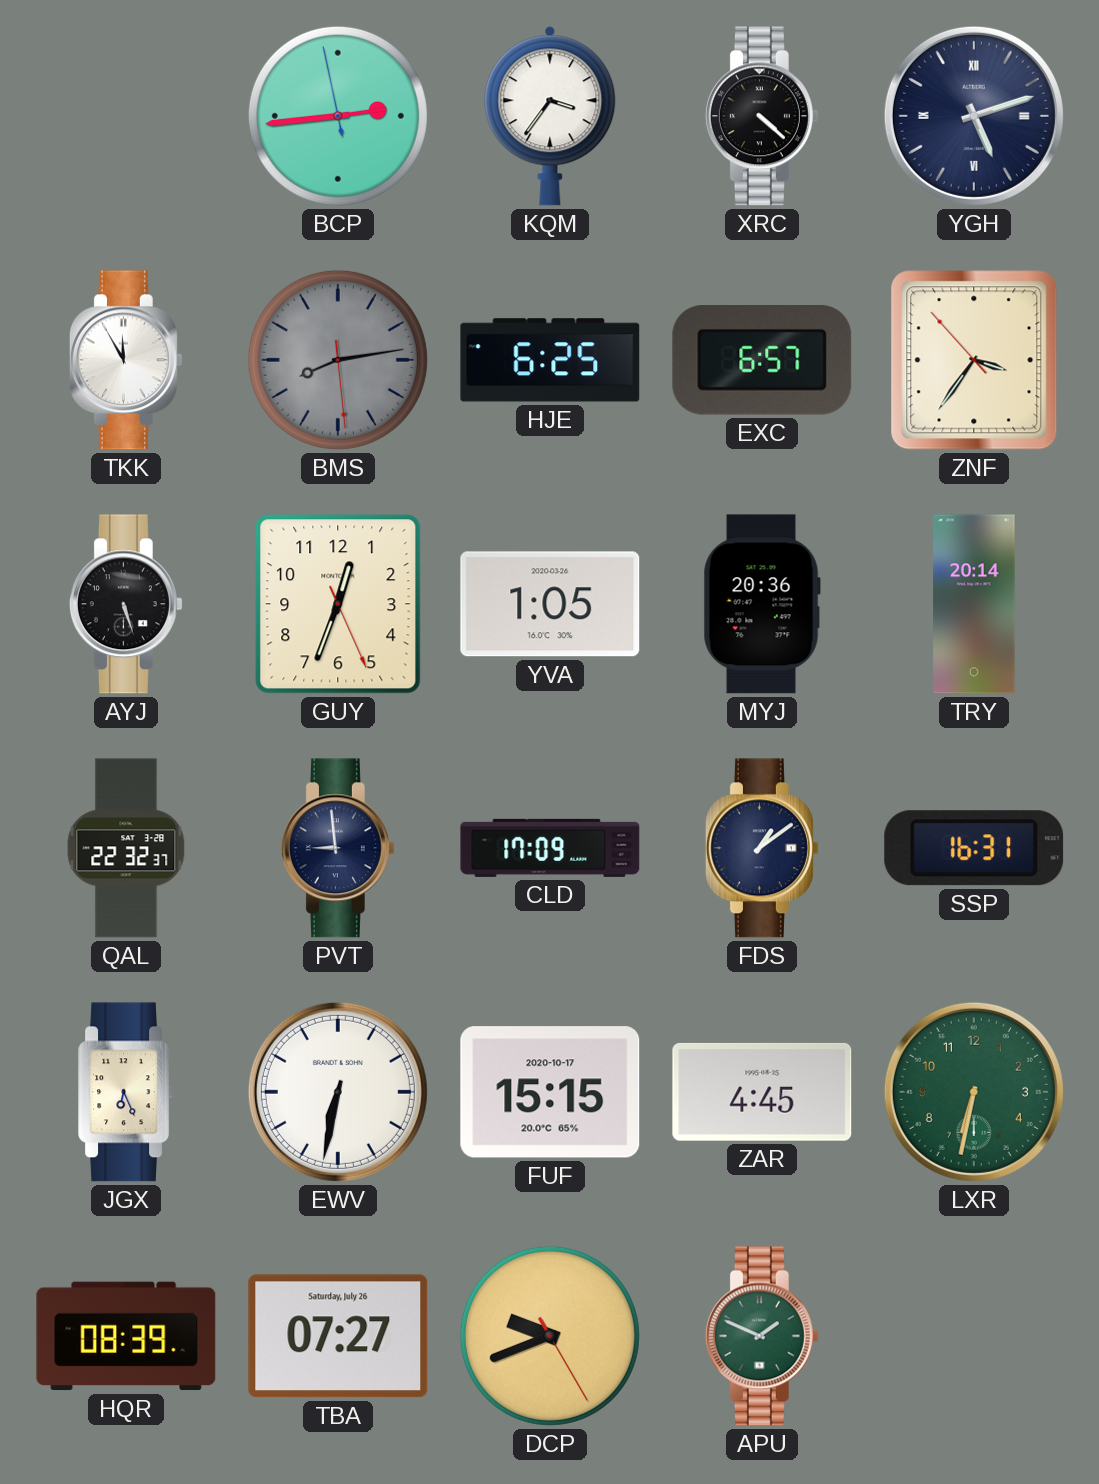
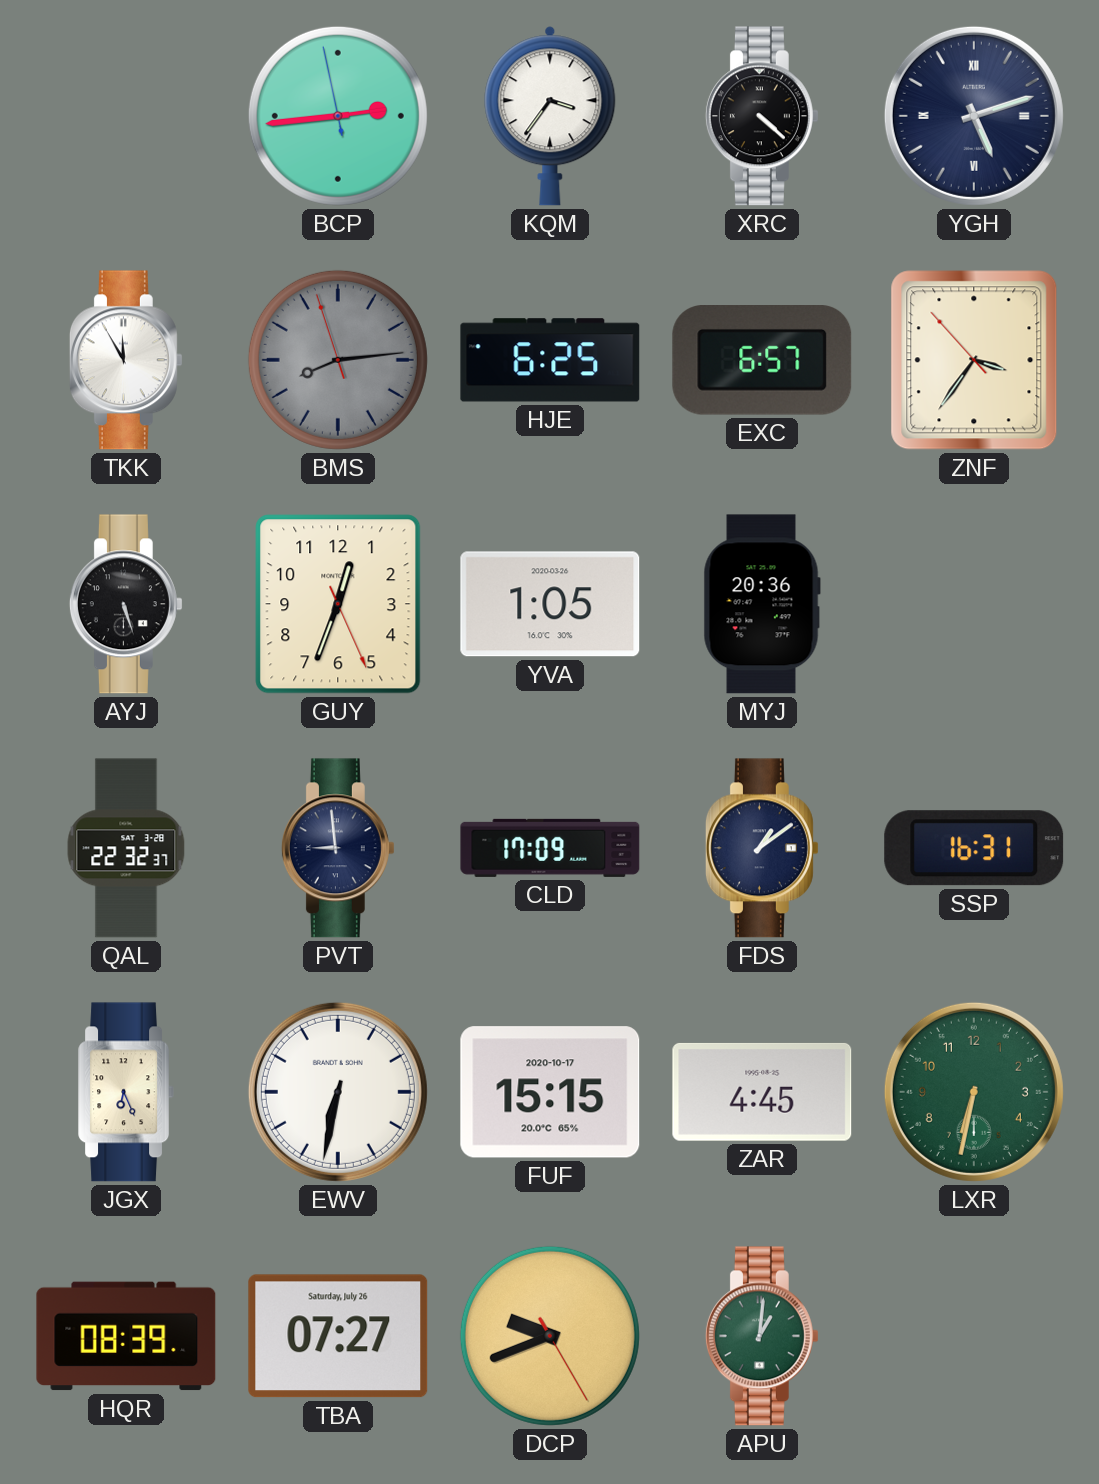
BMS: 8:13:29 -> 8:13:57
TRY: 20:14 -> none
APU: 1:49 -> 1:01
